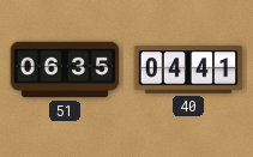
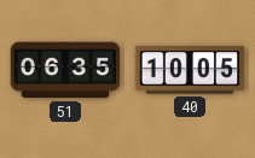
40: 04:41 -> 10:05
